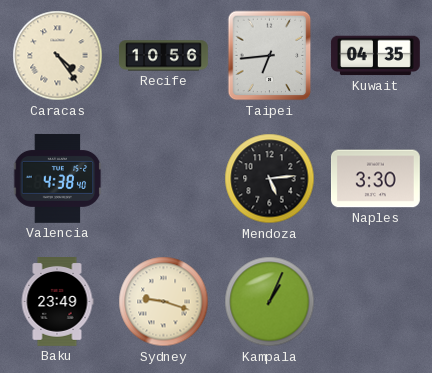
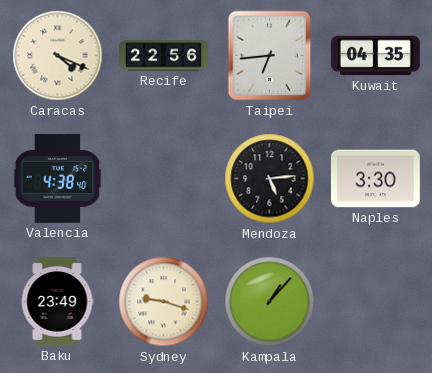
Caracas: 4:24 -> 4:19
Recife: 10:56 -> 22:56
Kampala: 1:04 -> 1:07
